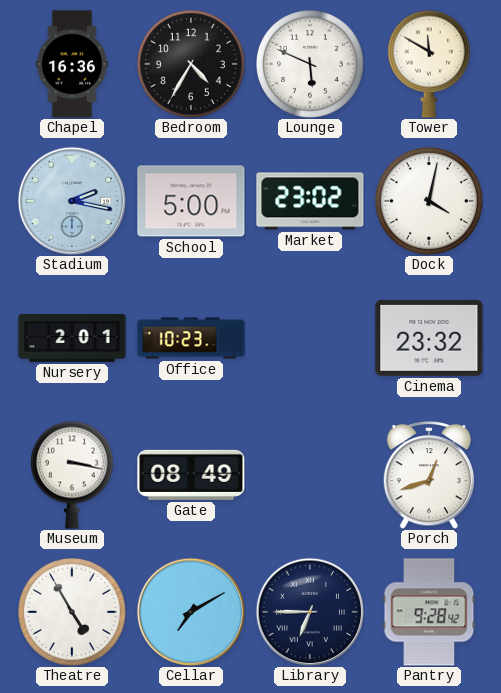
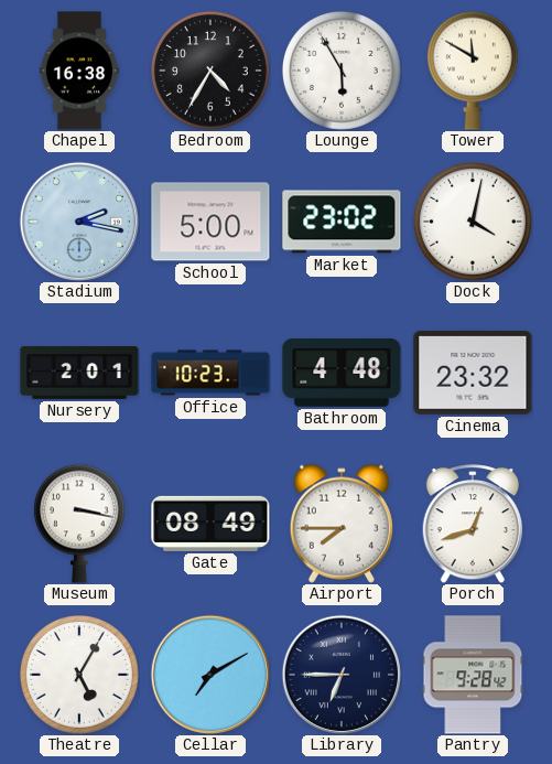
Chapel: 16:36 -> 16:38
Lounge: 5:49 -> 5:55
Bathroom: none -> 4:48
Airport: none -> 7:45
Theatre: 4:55 -> 5:05
